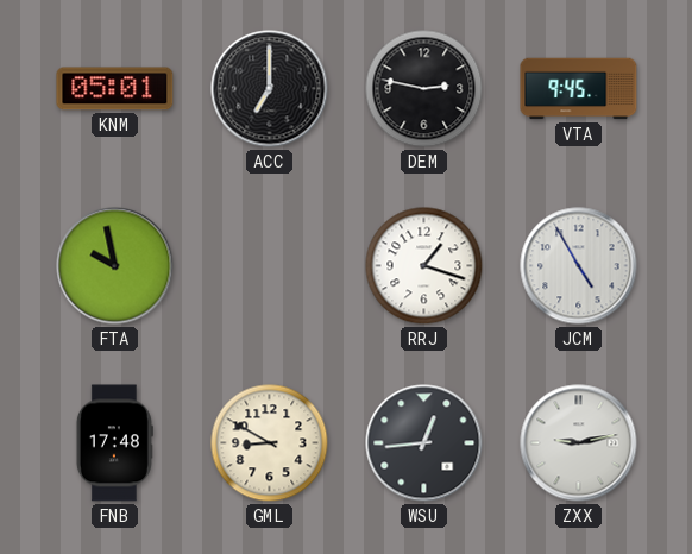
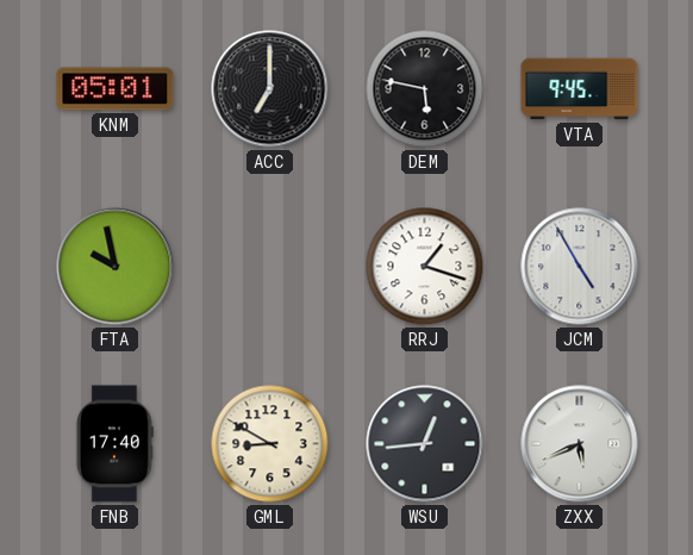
DEM: 2:47 -> 5:47
FNB: 17:48 -> 17:40
ZXX: 9:13 -> 5:41
